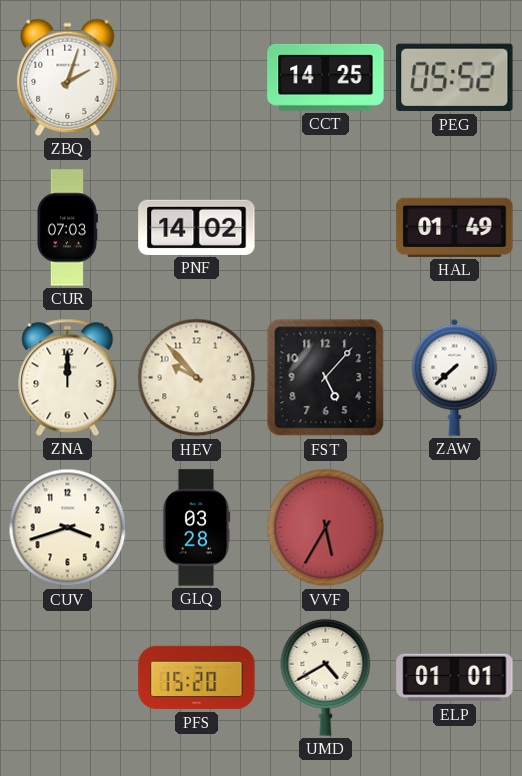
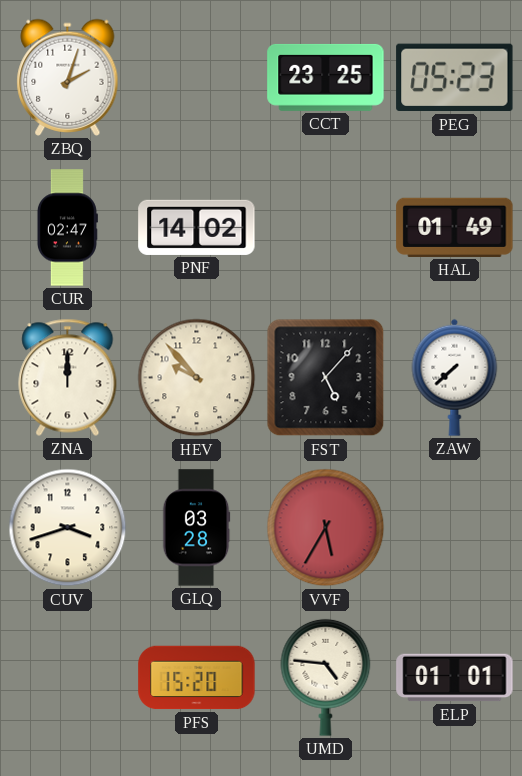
CCT: 14:25 -> 23:25
PEG: 05:52 -> 05:23
CUR: 07:03 -> 02:47
UMD: 4:40 -> 4:46
